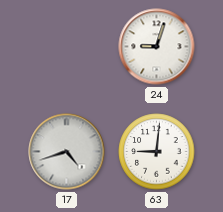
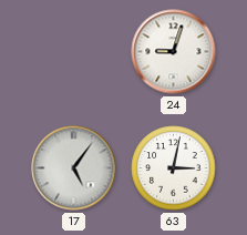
17: 4:42 -> 5:06
63: 9:01 -> 3:02
